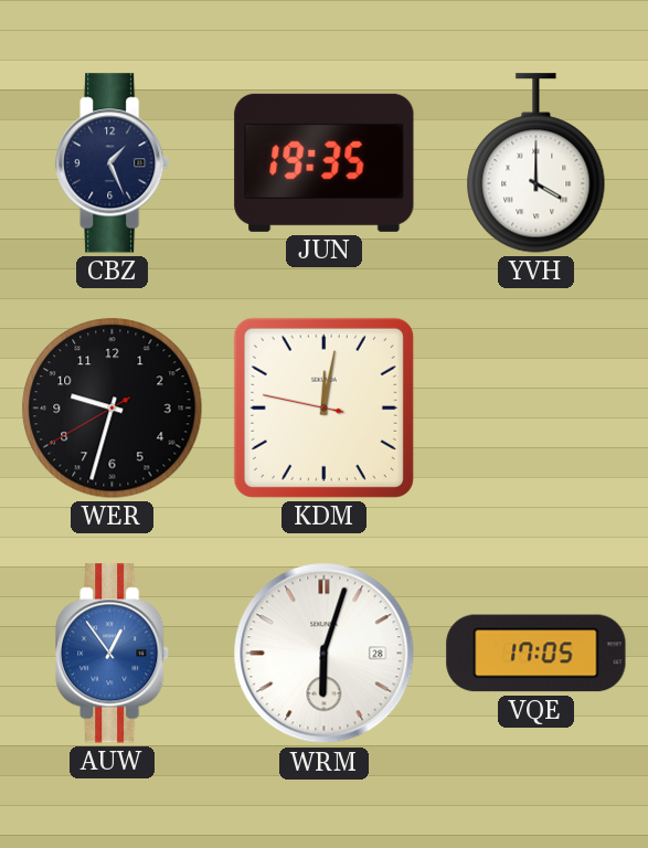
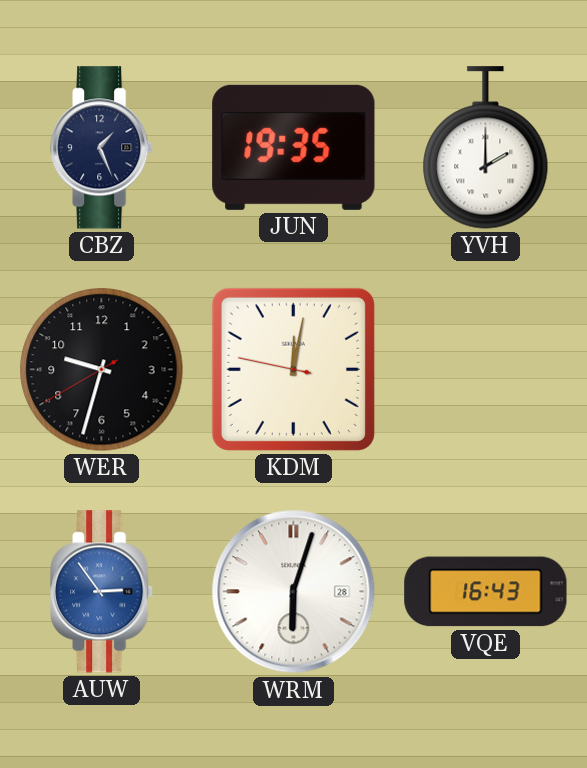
YVH: 4:00 -> 2:00
AUW: 12:54 -> 2:54
VQE: 17:05 -> 16:43
